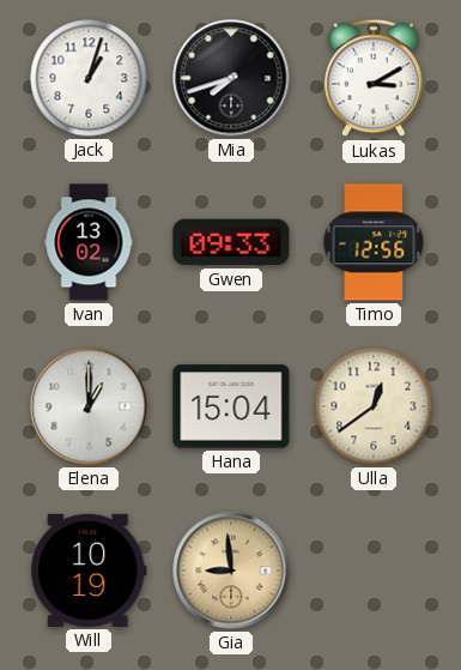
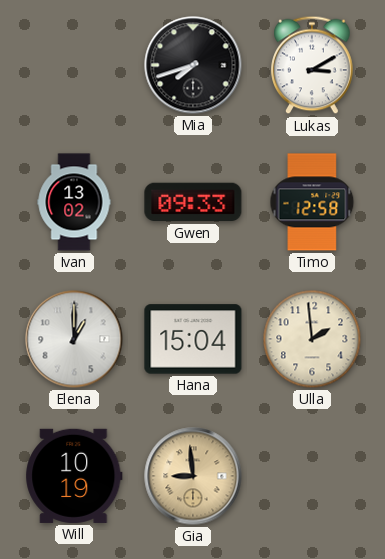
Jack: 1:03 -> none
Timo: 12:56 -> 12:58
Ulla: 12:39 -> 1:59
